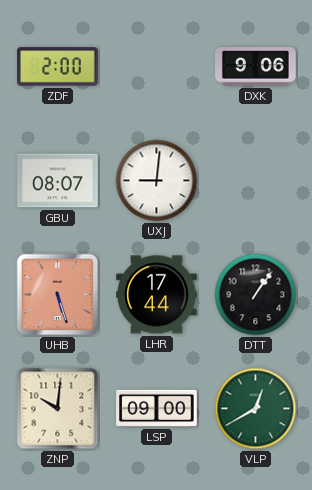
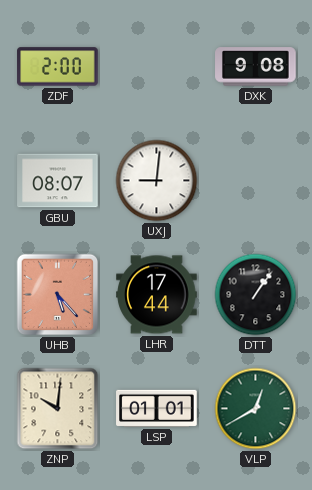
DXK: 9:06 -> 9:08
UHB: 5:27 -> 5:23
LSP: 09:00 -> 01:01
